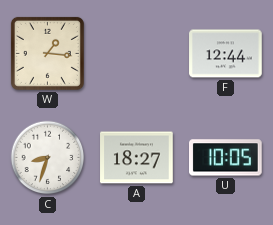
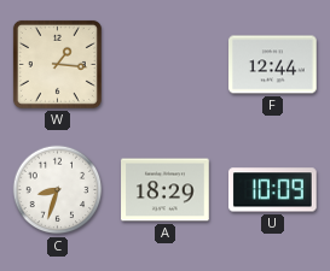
A: 18:27 -> 18:29
U: 10:05 -> 10:09
